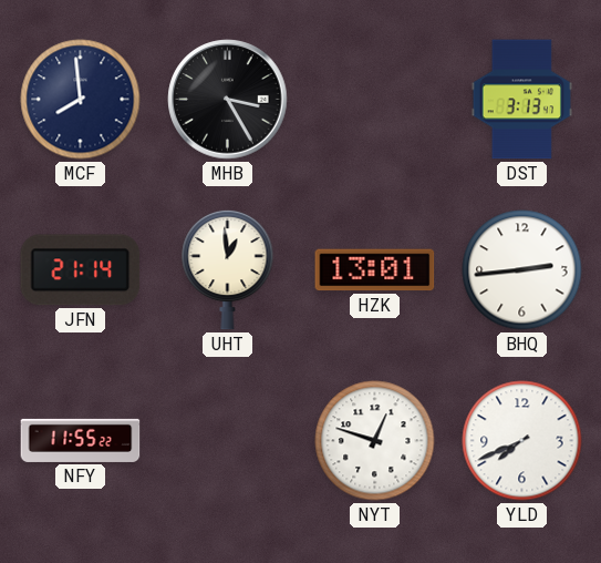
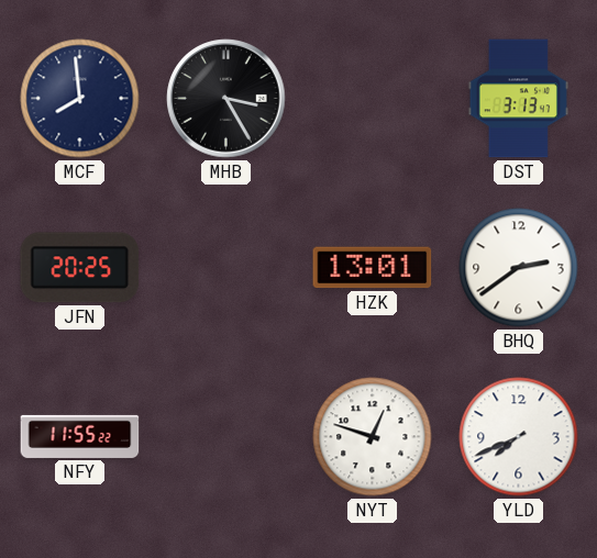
JFN: 21:14 -> 20:25
UHT: 12:59 -> none
BHQ: 2:44 -> 2:39
